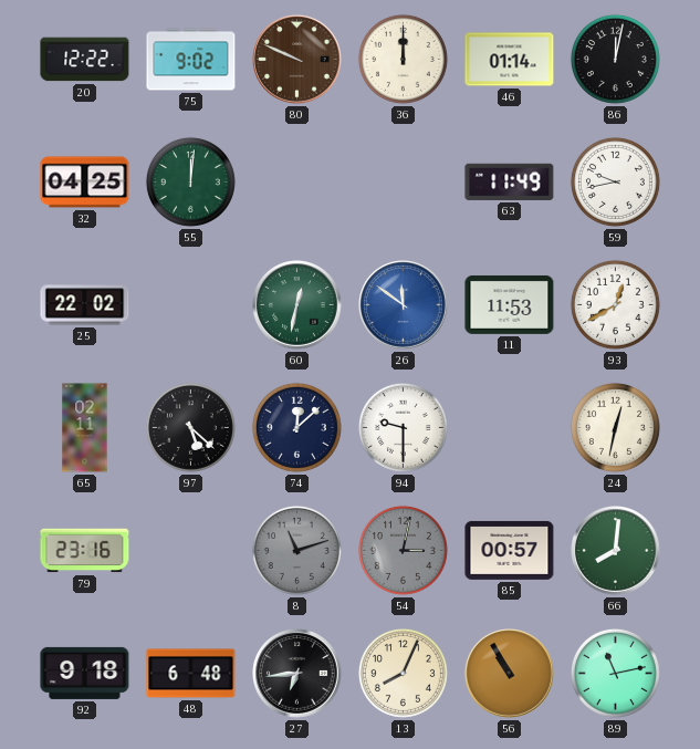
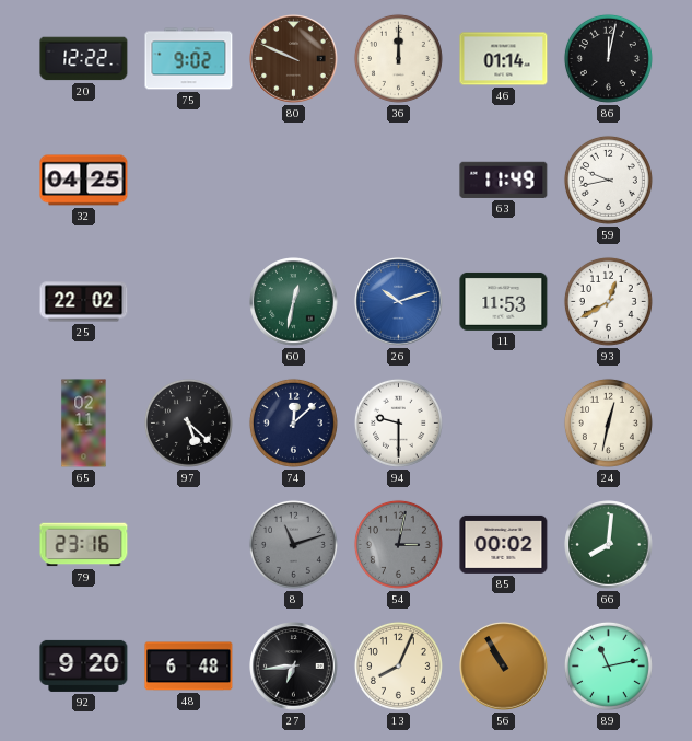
55: 12:01 -> none
26: 11:51 -> 10:12
85: 00:57 -> 00:02
92: 9:18 -> 9:20
